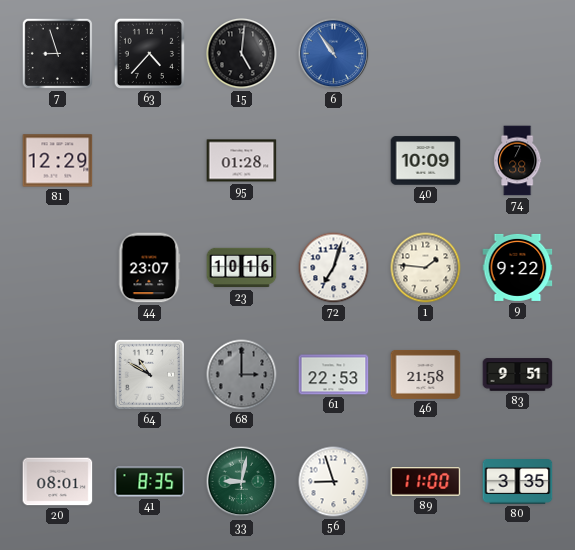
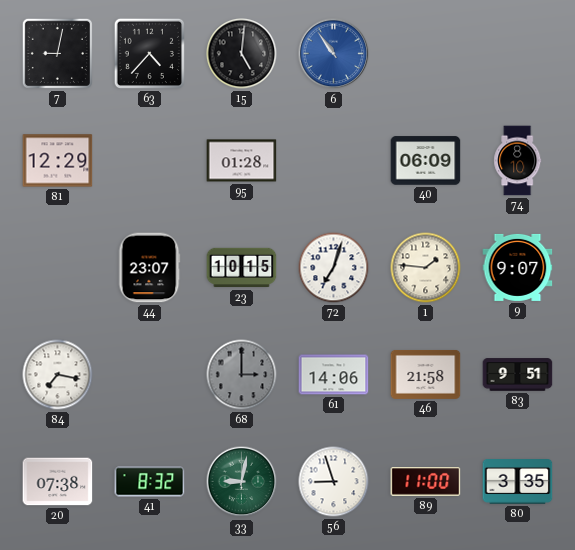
7: 8:57 -> 9:02
40: 10:09 -> 06:09
74: 7:38 -> 8:10
23: 10:16 -> 10:15
9: 9:22 -> 9:07
84: none -> 7:17
64: 10:50 -> none
61: 22:53 -> 14:06
20: 08:01 -> 07:38
41: 8:35 -> 8:32
